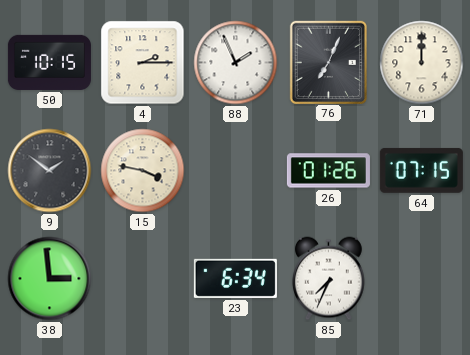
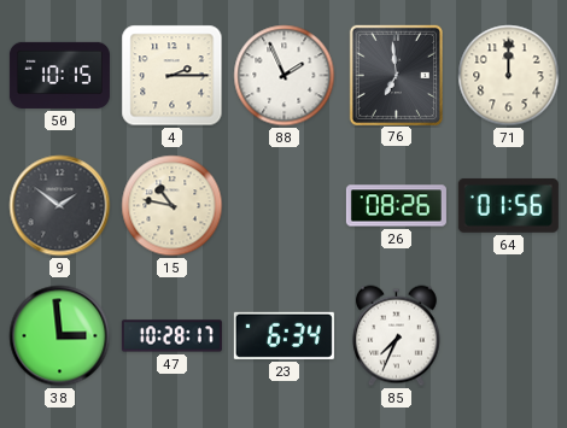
76: 7:04 -> 6:59
15: 3:47 -> 10:47
26: 01:26 -> 08:26
64: 07:15 -> 01:56
47: none -> 10:28
